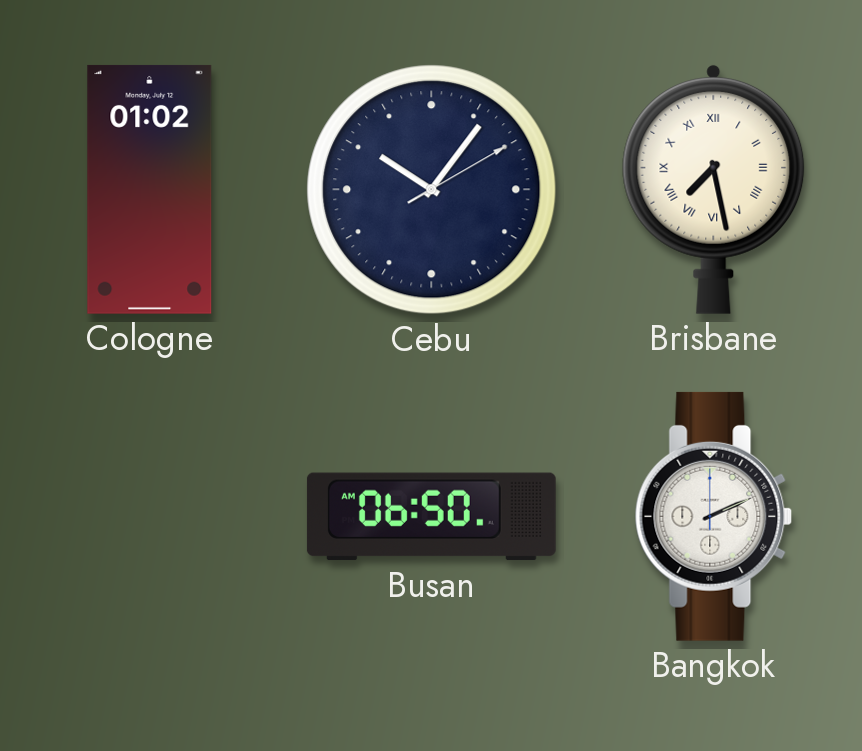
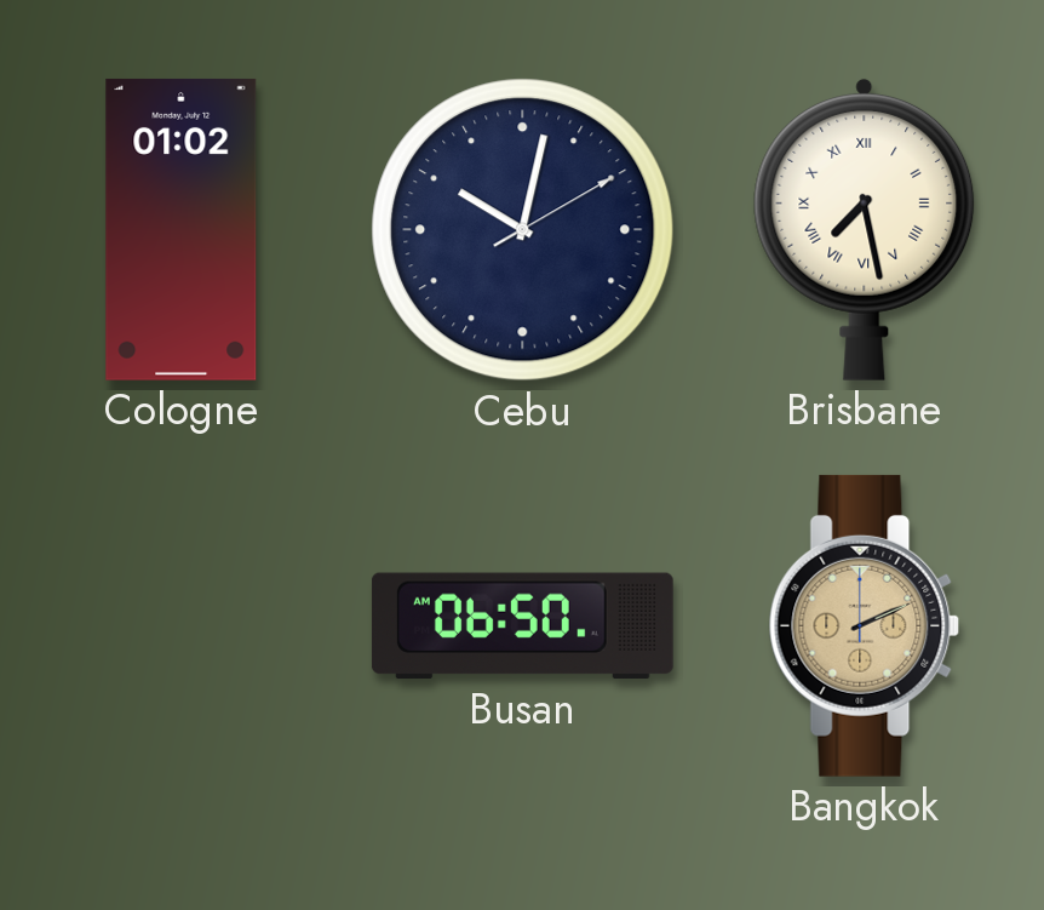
Cebu: 10:06 -> 10:02
Bangkok dial: white -> champagne
